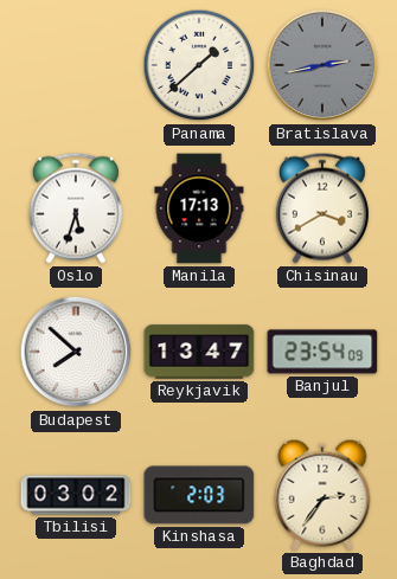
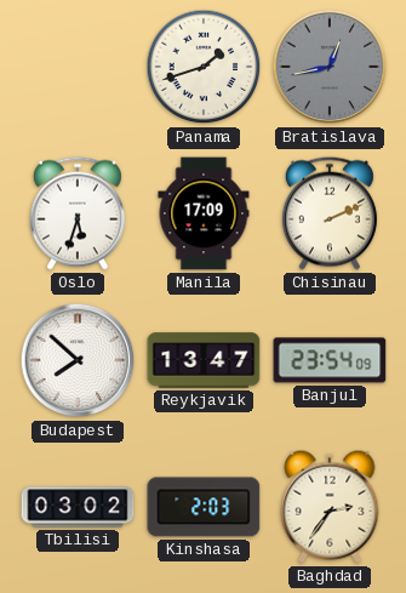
Panama: 1:38 -> 1:42
Bratislava: 2:43 -> 12:43
Manila: 17:13 -> 17:09
Chisinau: 3:40 -> 2:11
